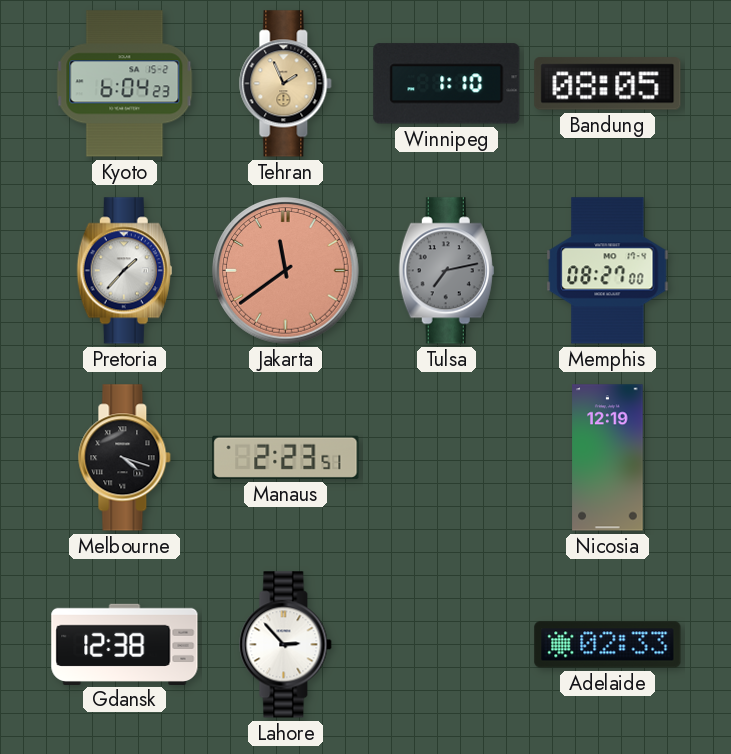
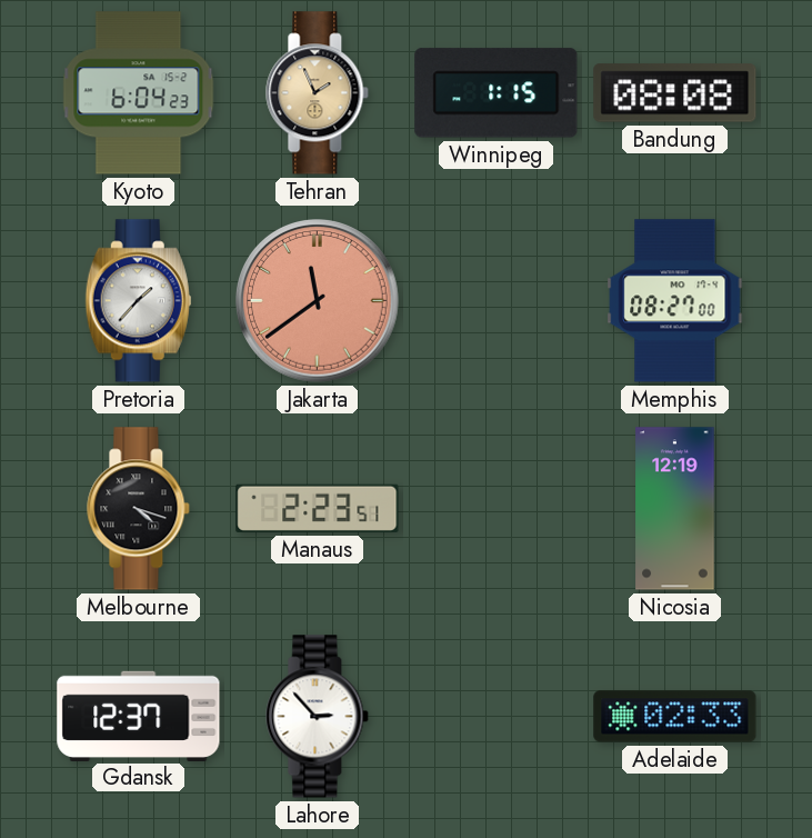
Winnipeg: 1:10 -> 1:15
Bandung: 08:05 -> 08:08
Tulsa: 7:13 -> none
Gdansk: 12:38 -> 12:37
